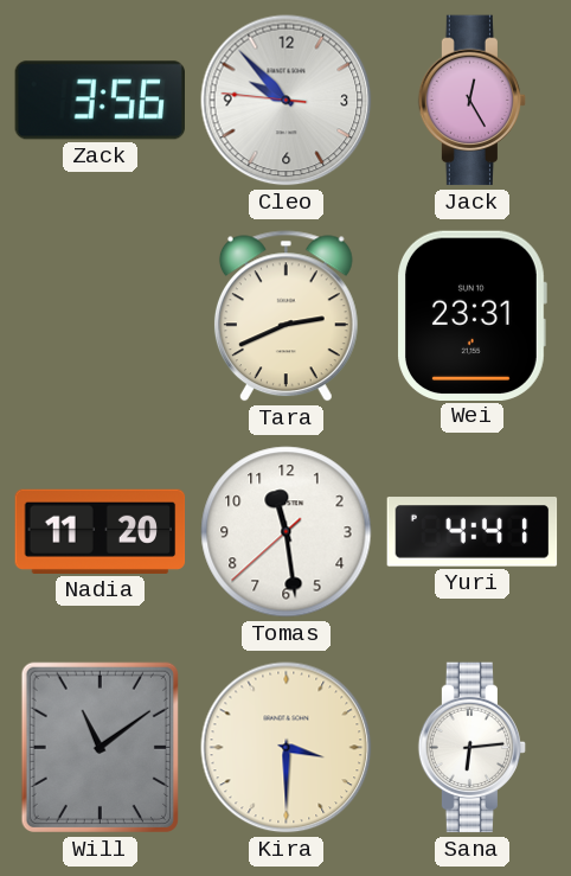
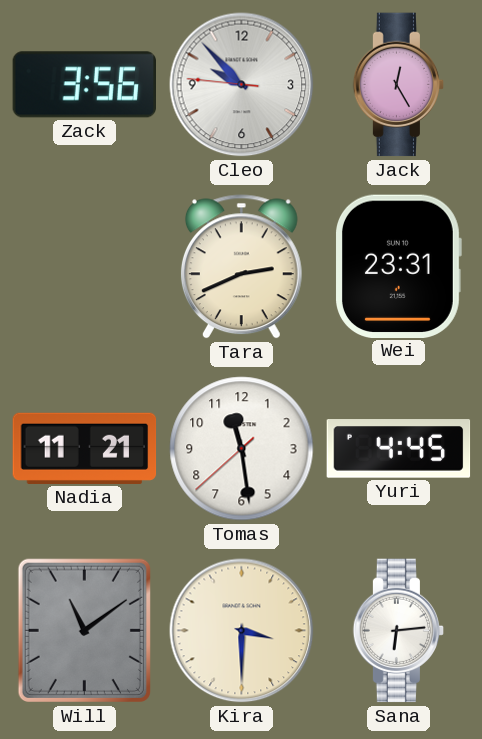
Nadia: 11:20 -> 11:21
Yuri: 4:41 -> 4:45
